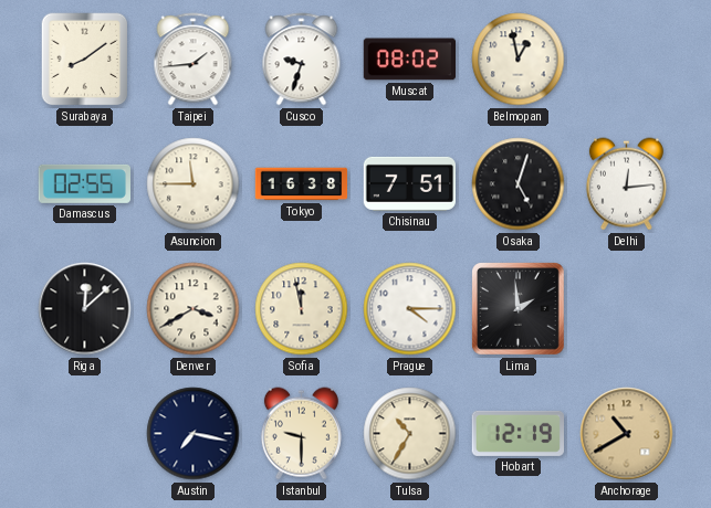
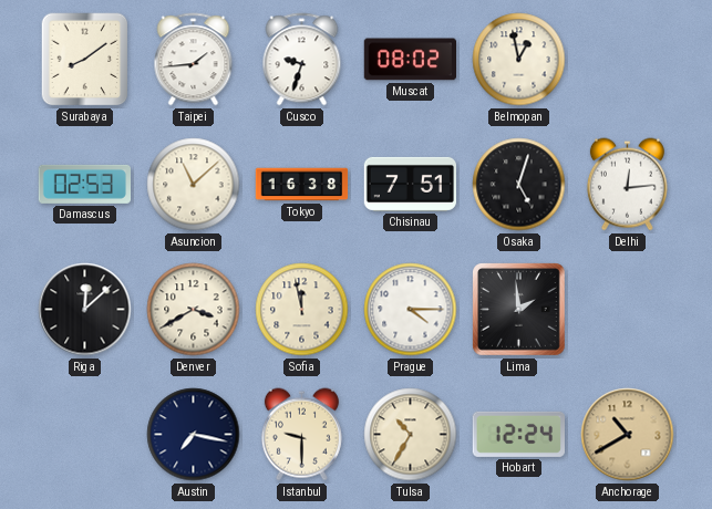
Damascus: 02:55 -> 02:53
Asuncion: 11:45 -> 11:08
Hobart: 12:19 -> 12:24
